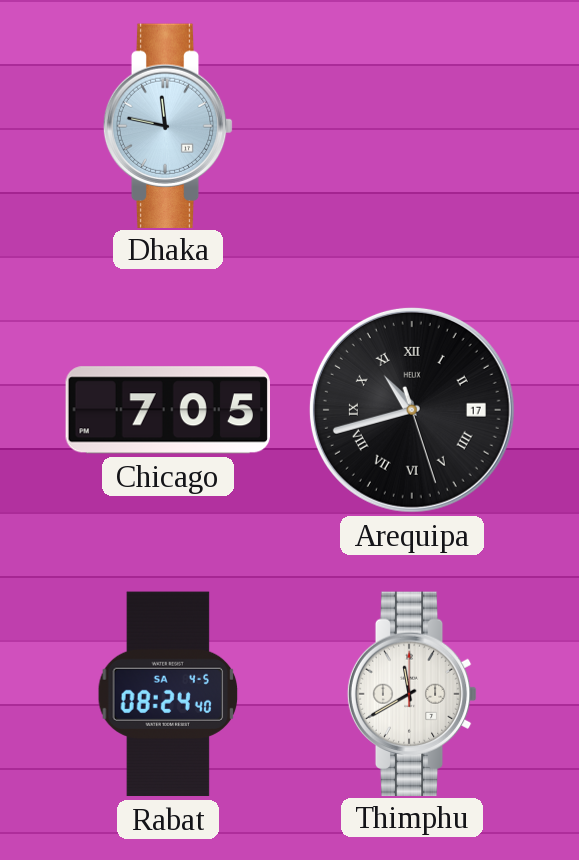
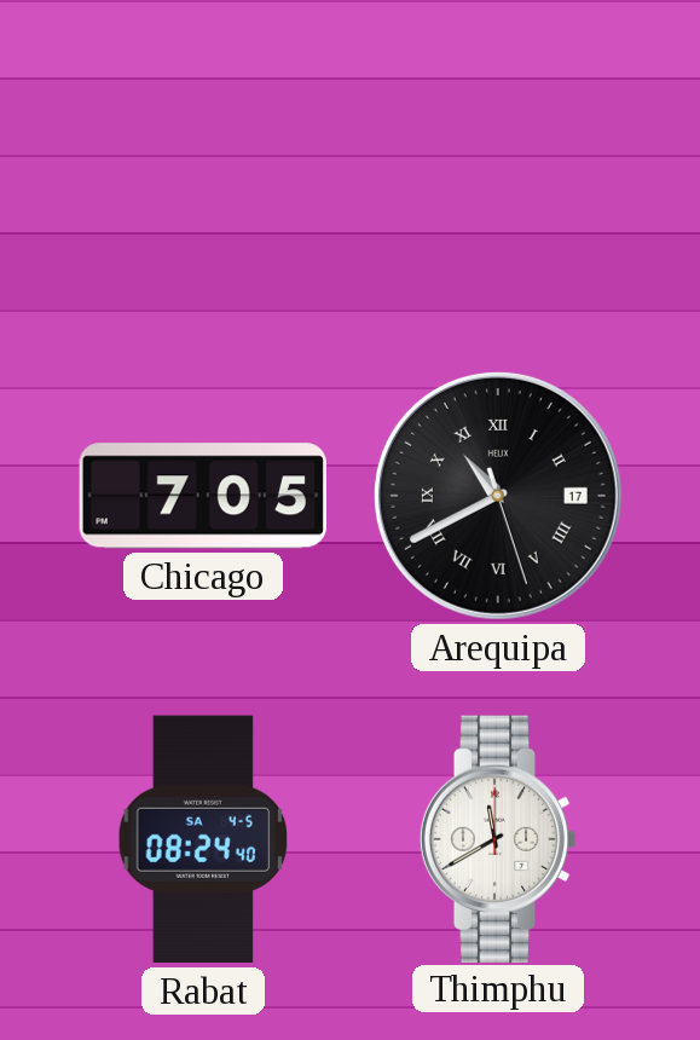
Dhaka: 11:47 -> none
Arequipa: 10:42 -> 10:40
